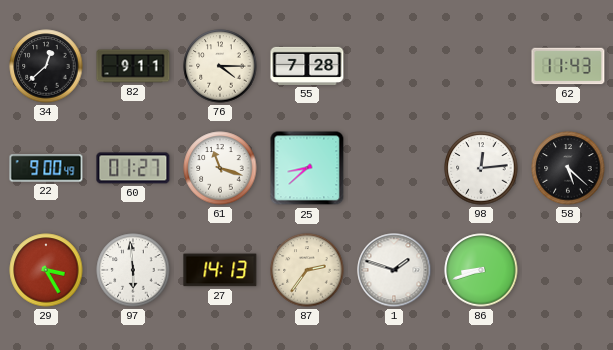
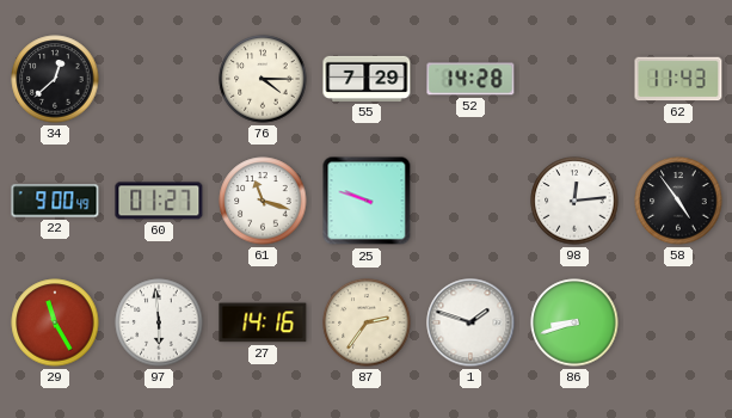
82: 9:11 -> none
55: 7:28 -> 7:29
52: none -> 14:28
25: 8:38 -> 9:48
58: 5:22 -> 4:54
29: 3:25 -> 11:25
27: 14:13 -> 14:16
